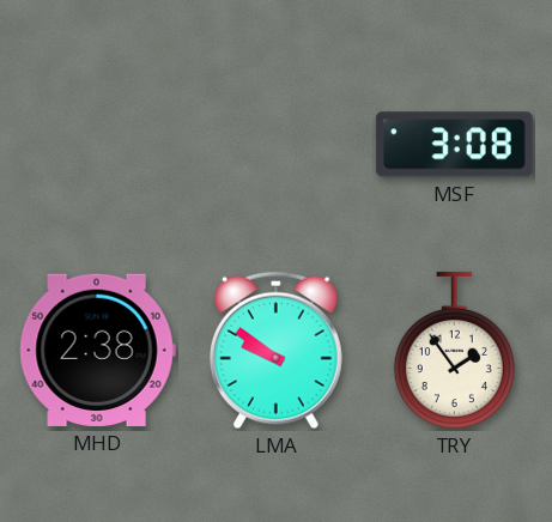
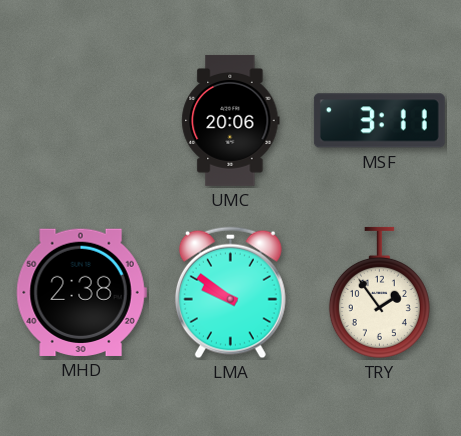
UMC: none -> 20:06
MSF: 3:08 -> 3:11
